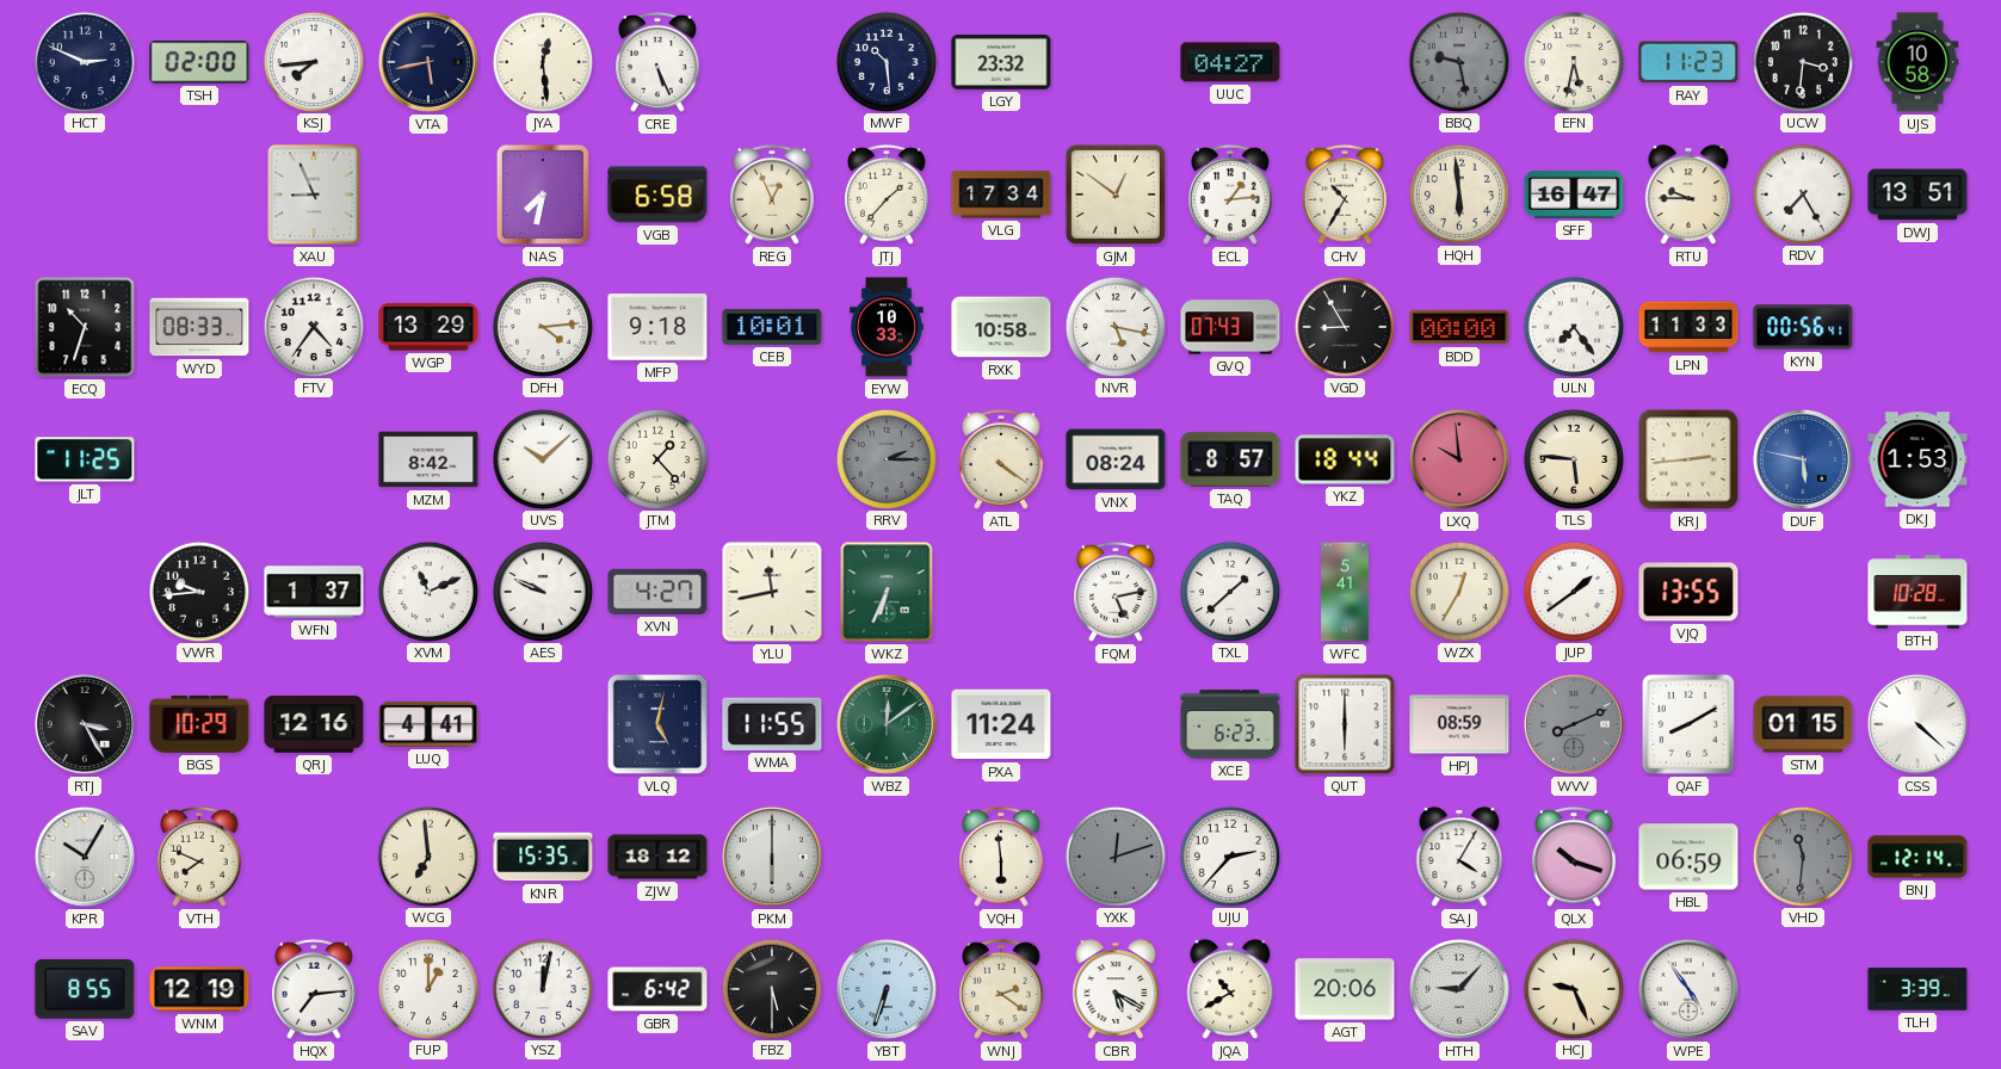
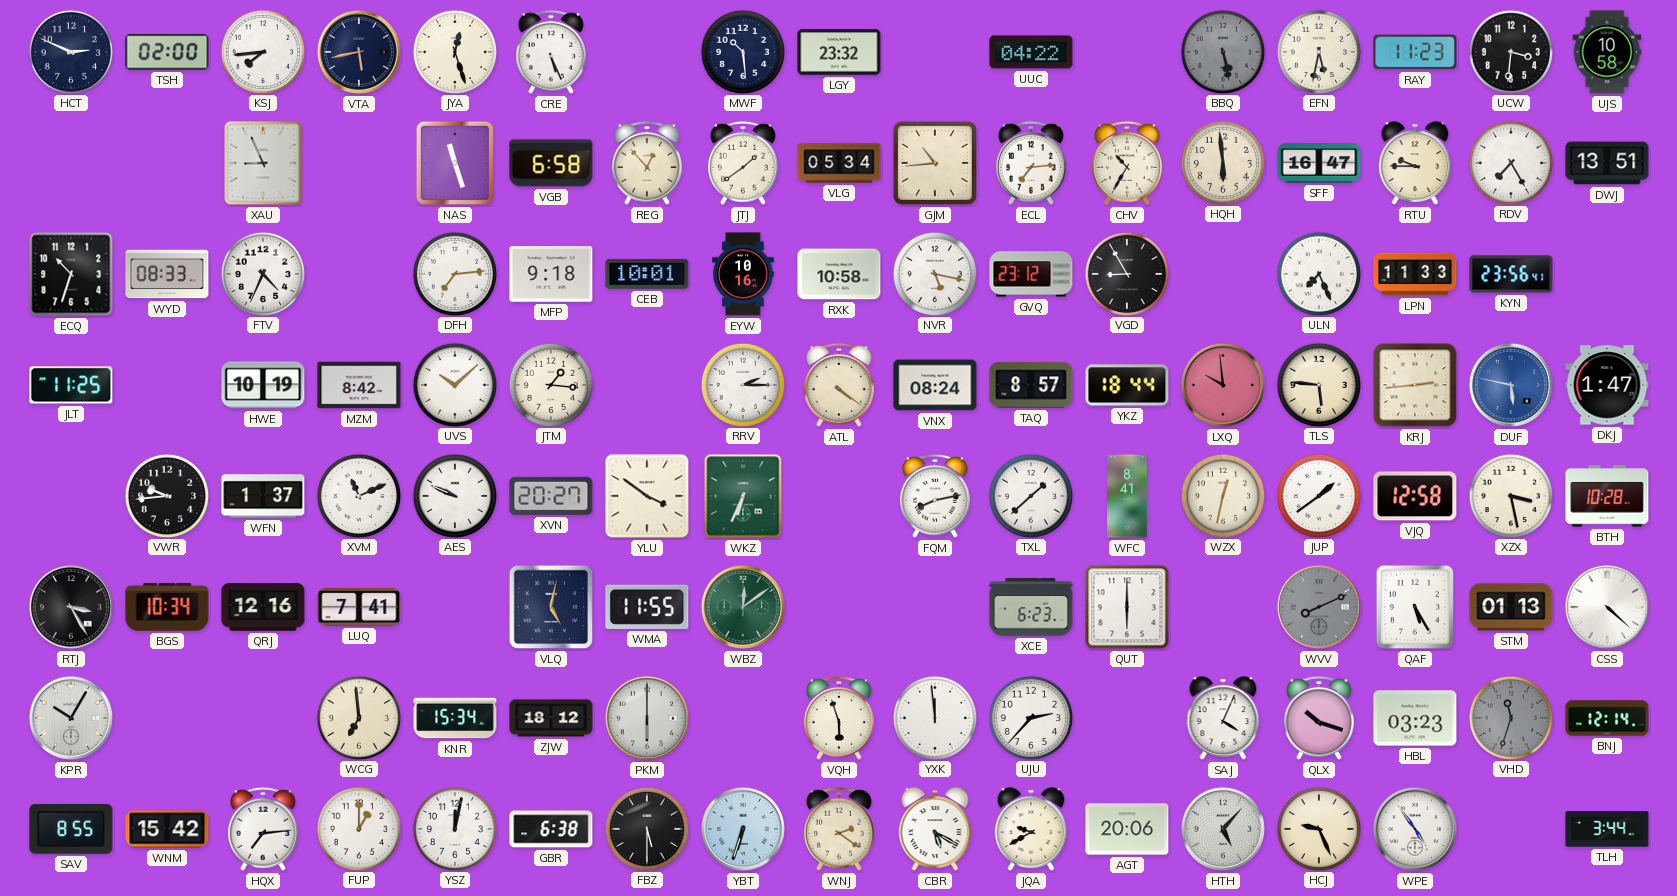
JYA: 12:29 -> 12:27
UUC: 04:27 -> 04:22
BBQ: 9:28 -> 5:28
NAS: 7:32 -> 11:27
REG: 12:56 -> 12:53
JTJ: 1:37 -> 1:39
VLG: 17:34 -> 05:34
GJM: 12:51 -> 10:44
ECL: 1:14 -> 7:14
FTV: 4:36 -> 4:34
WGP: 13:29 -> none
DFH: 4:14 -> 7:14
EYW: 10:33 -> 10:16
GVQ: 07:43 -> 23:12
BDD: 00:00 -> none
ULN: 7:24 -> 7:26
KYN: 00:56 -> 23:56
HWE: none -> 10:19
JTM: 1:23 -> 1:16
RRV dial: grey -> white
DKJ: 1:53 -> 1:47
XVN: 4:27 -> 20:27
YLU: 11:43 -> 3:51
FQM: 5:13 -> 8:13
WFC: 5:41 -> 8:41
WZX: 12:35 -> 12:32
VJQ: 13:55 -> 12:58
XZX: none -> 3:28
BGS: 10:29 -> 10:34
LUQ: 4:41 -> 7:41
PXA: 11:24 -> none
HPJ: 08:59 -> none
QAF: 8:10 -> 5:25
STM: 01:15 -> 01:13
VTH: 7:49 -> none
KNR: 15:35 -> 15:34
VQH: 5:59 -> 5:57
YXK: 12:12 -> 11:59
YXK dial: grey -> white
SAJ: 4:05 -> 4:04
HBL: 06:59 -> 03:23
VHD: 11:31 -> 11:33
WNM: 12:19 -> 15:42
GBR: 6:42 -> 6:38
JQA: 10:40 -> 9:40
HTH: 9:07 -> 5:07
TLH: 3:39 -> 3:44
